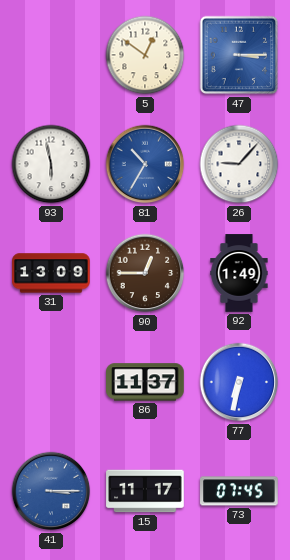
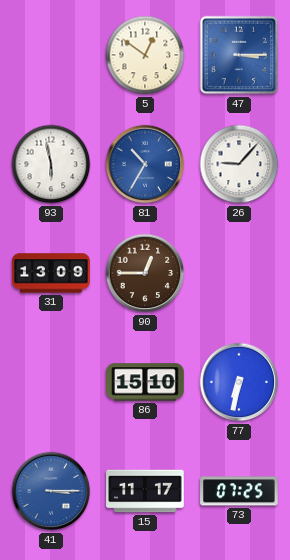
92: 1:49 -> none
86: 11:37 -> 15:10
73: 07:45 -> 07:25
